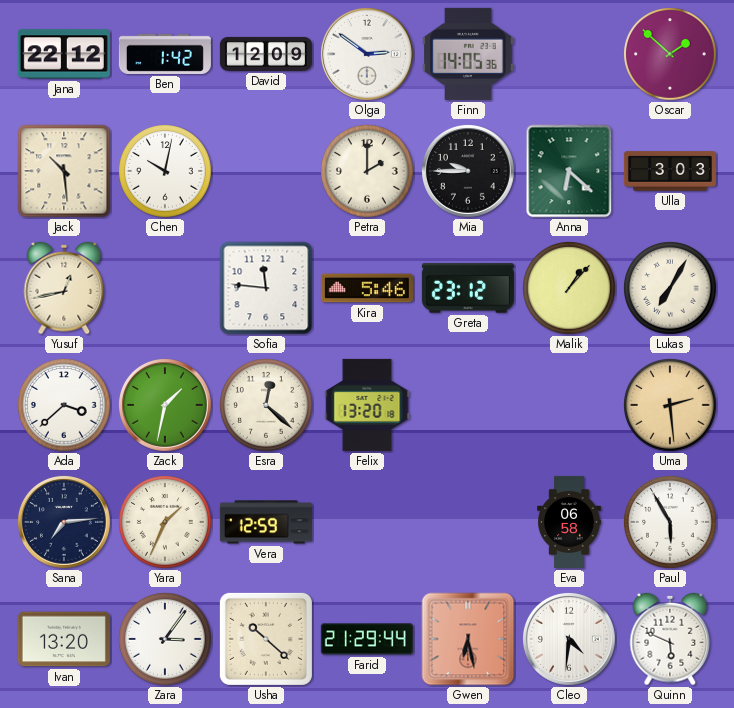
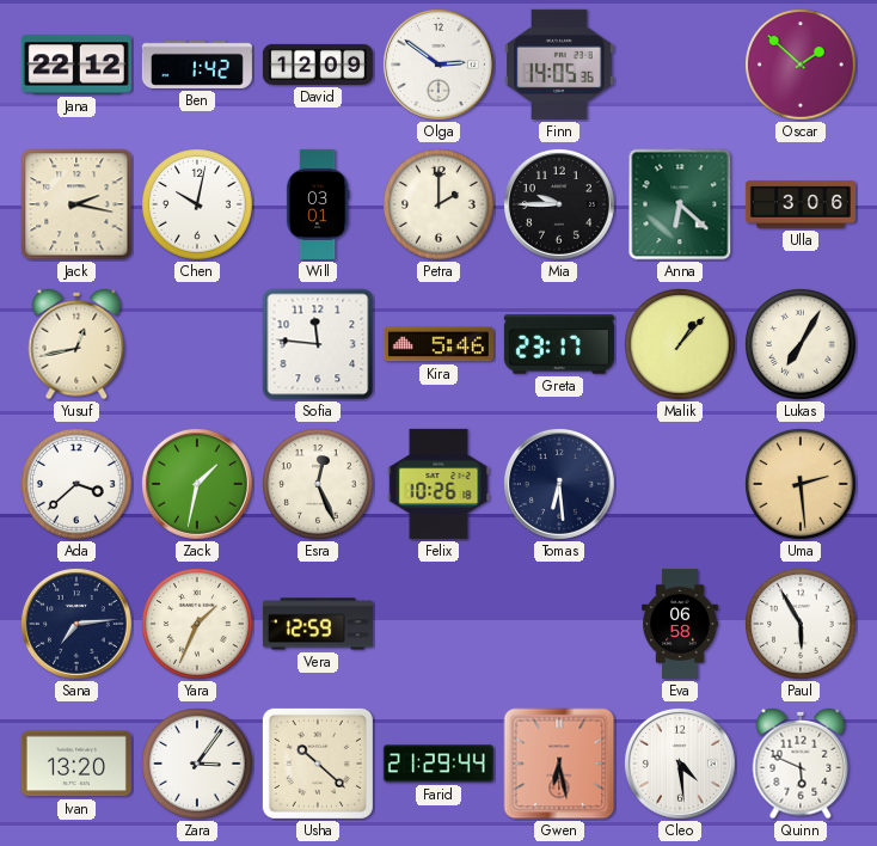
Jack: 10:29 -> 2:17
Will: none -> 03:01
Ulla: 3:03 -> 3:06
Greta: 23:12 -> 23:17
Esra: 12:22 -> 12:26
Felix: 13:20 -> 10:26
Tomas: none -> 6:29
Cleo: 4:31 -> 4:29
